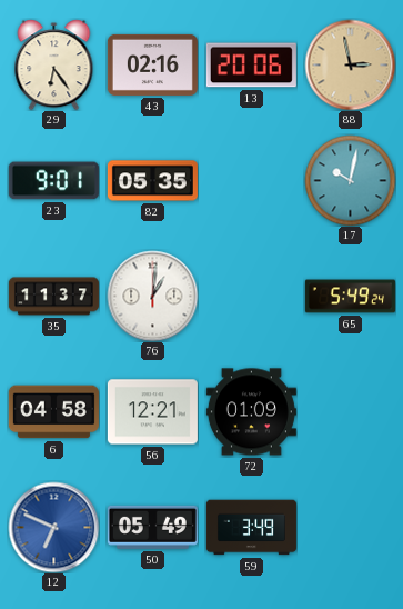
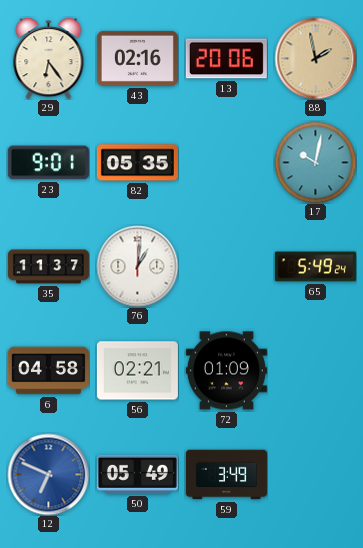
88: 2:58 -> 1:58
56: 12:21 -> 02:21
